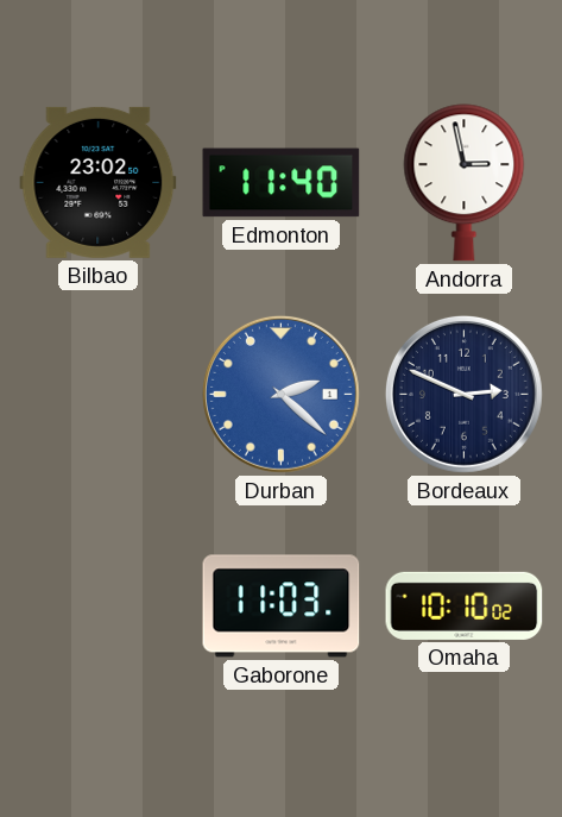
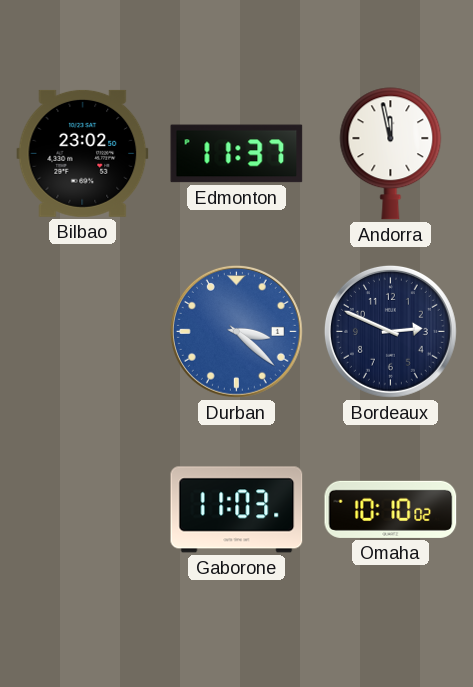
Edmonton: 11:40 -> 11:37
Andorra: 2:58 -> 11:58
Durban: 2:22 -> 3:22
